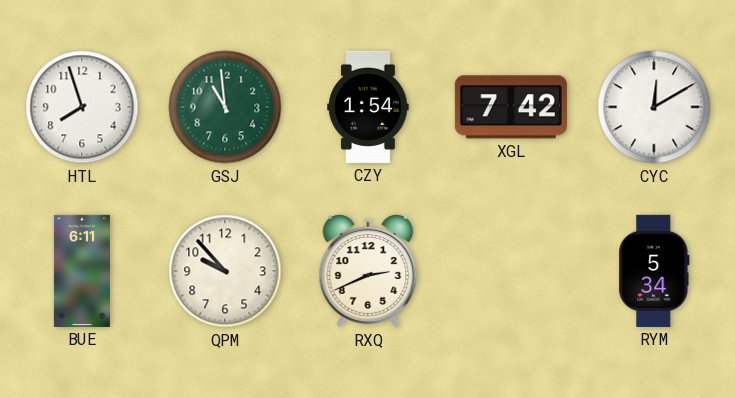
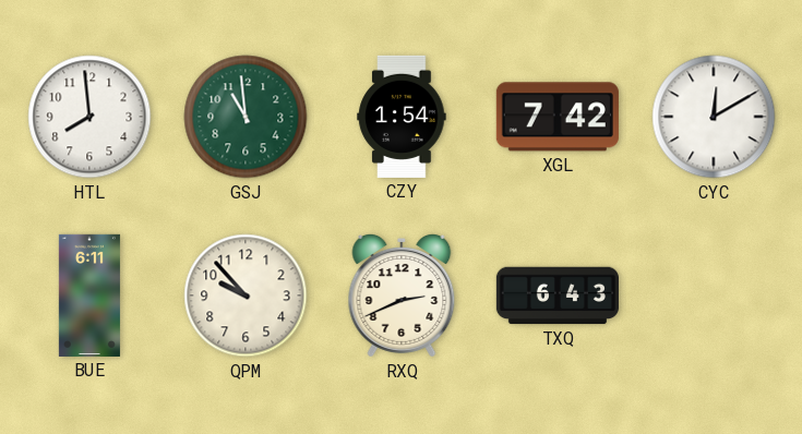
HTL: 7:57 -> 7:59
TXQ: none -> 6:43
RYM: 5:34 -> none
